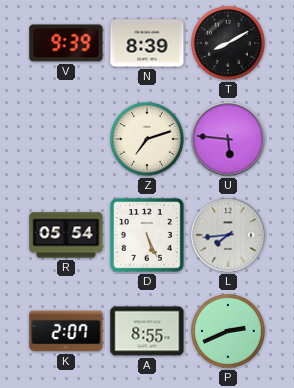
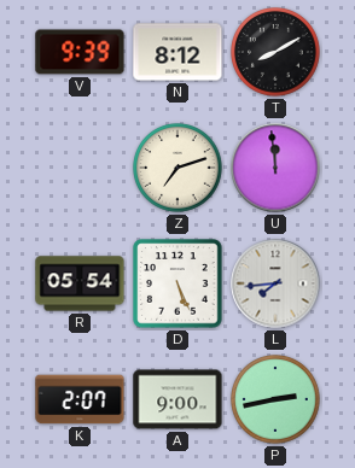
N: 8:39 -> 8:12
U: 5:46 -> 11:59
A: 8:55 -> 9:00
P: 2:41 -> 2:43
